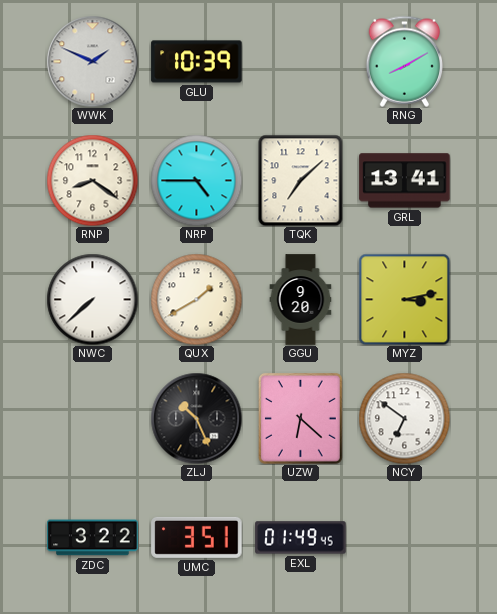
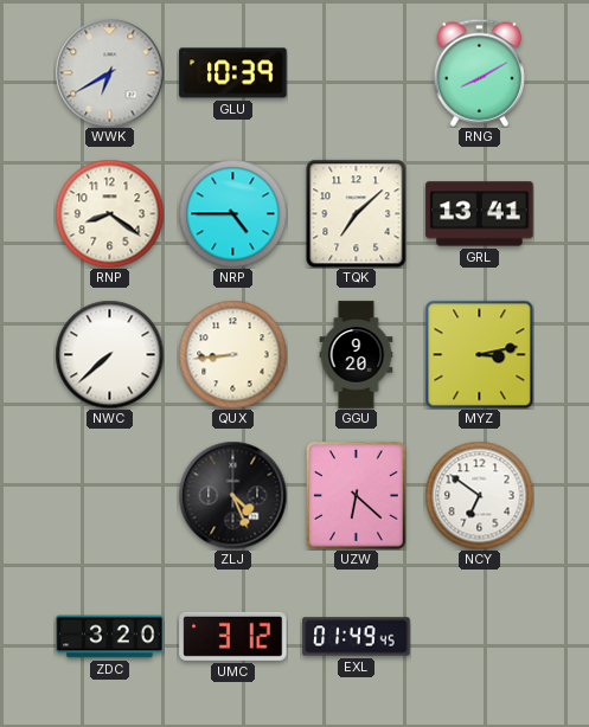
WWK: 1:49 -> 6:40
QUX: 1:40 -> 8:44
ZLJ: 10:26 -> 4:26
ZDC: 3:22 -> 3:20
UMC: 3:51 -> 3:12
